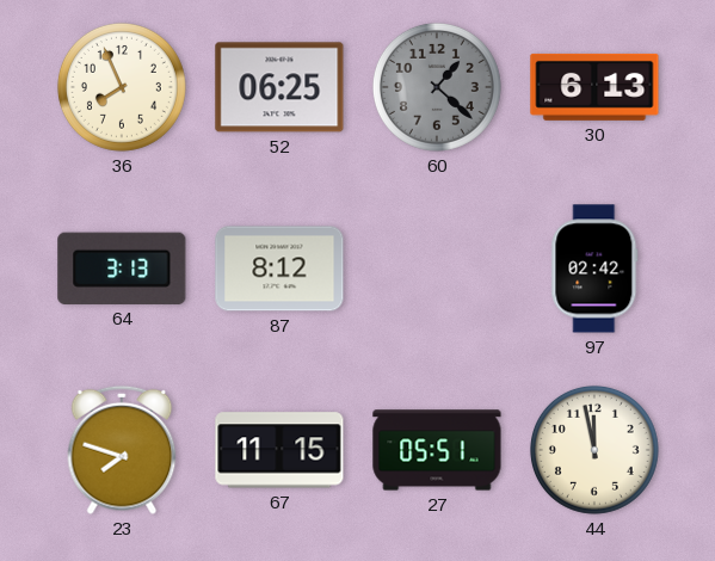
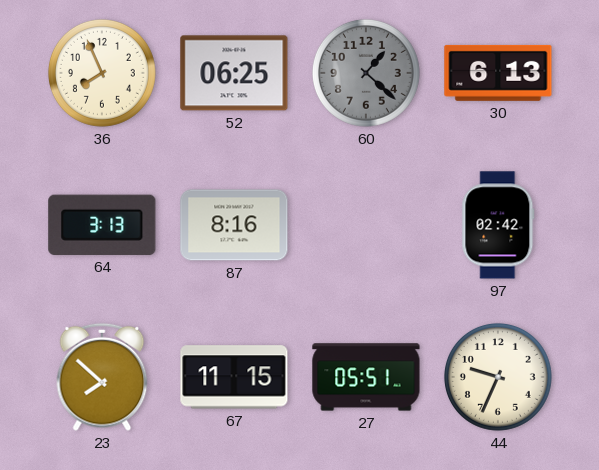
87: 8:12 -> 8:16
23: 7:48 -> 7:52
44: 11:58 -> 9:34
